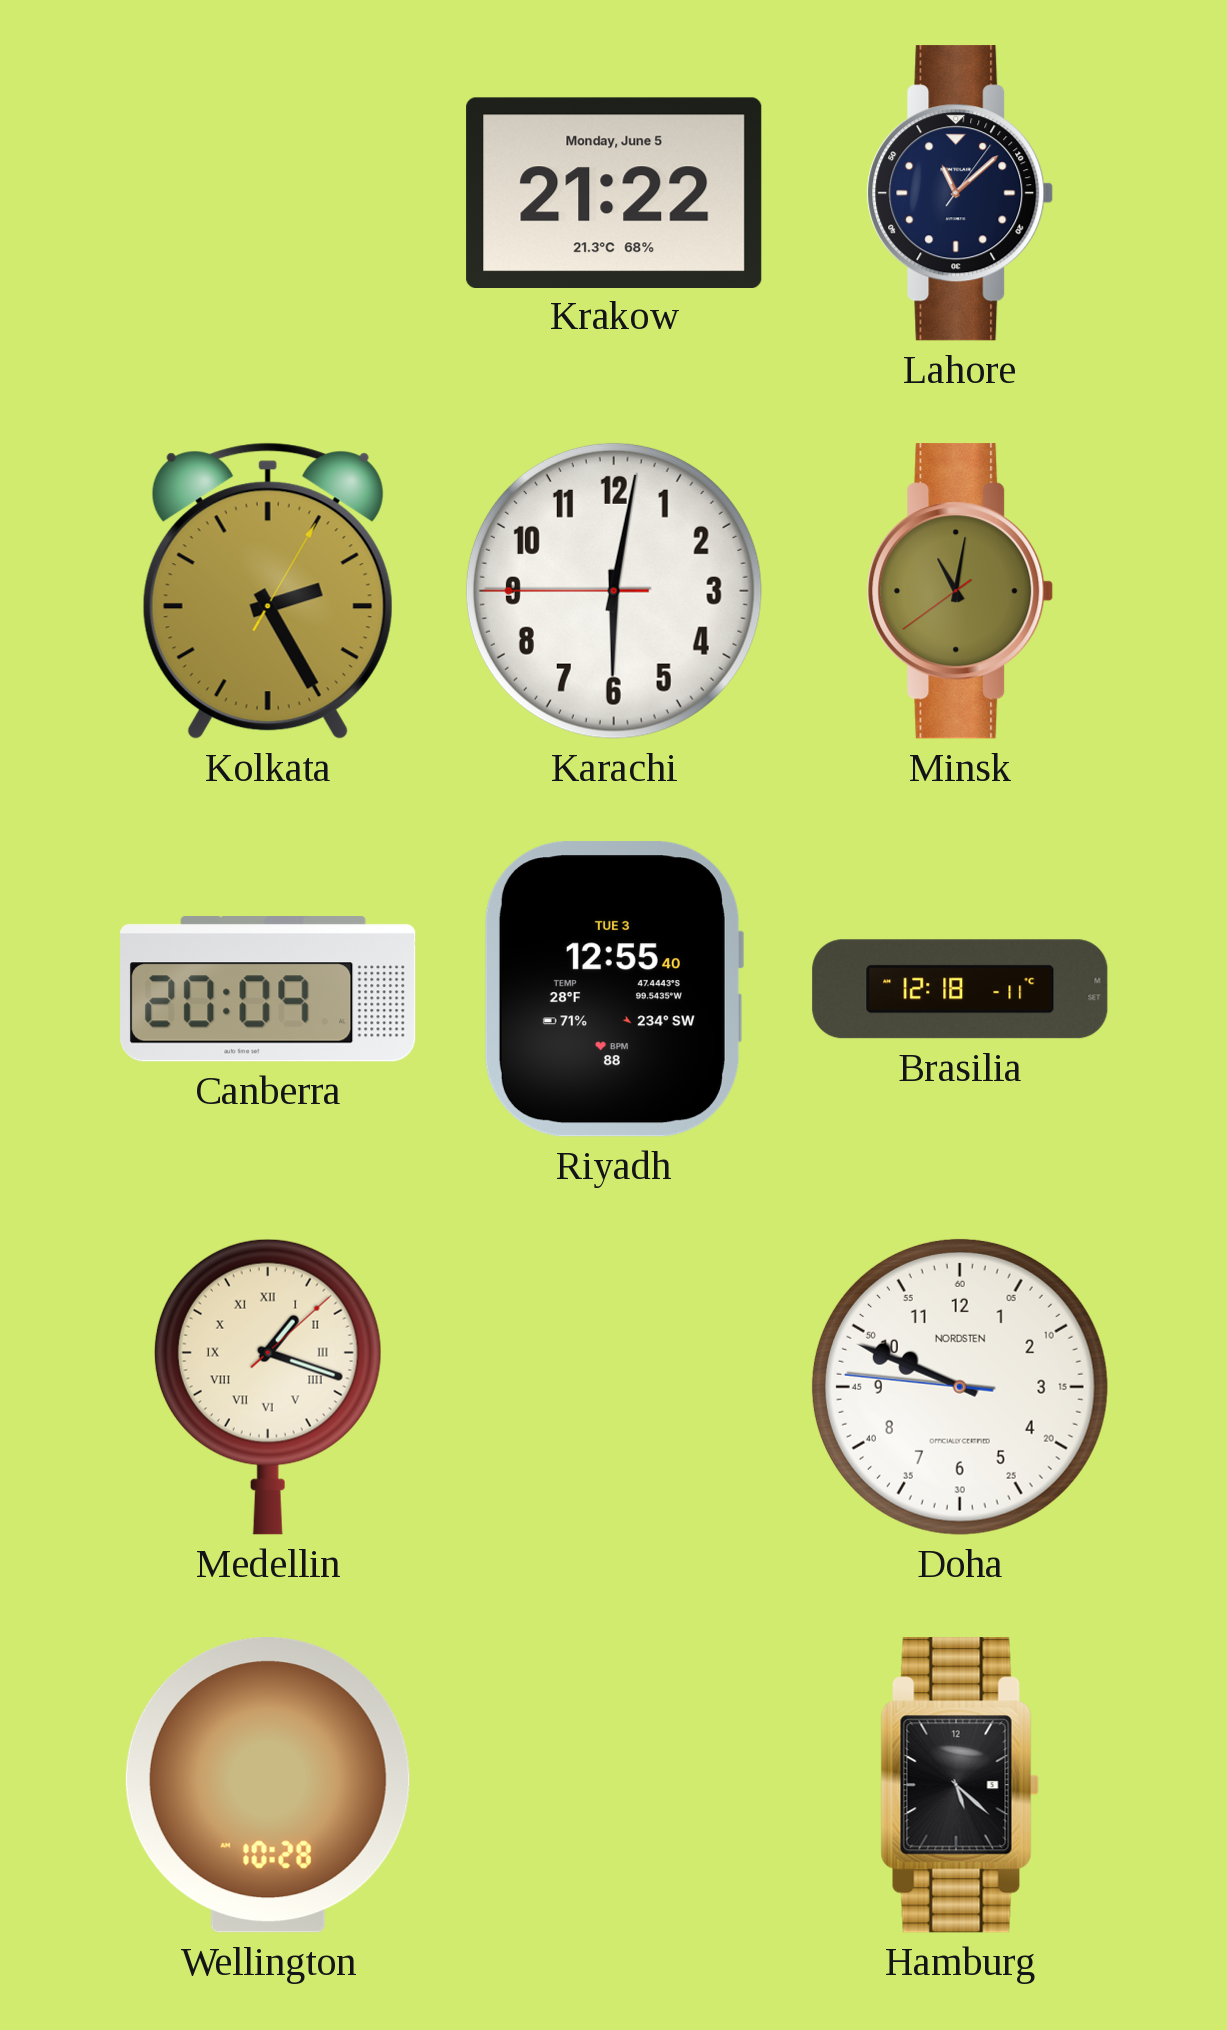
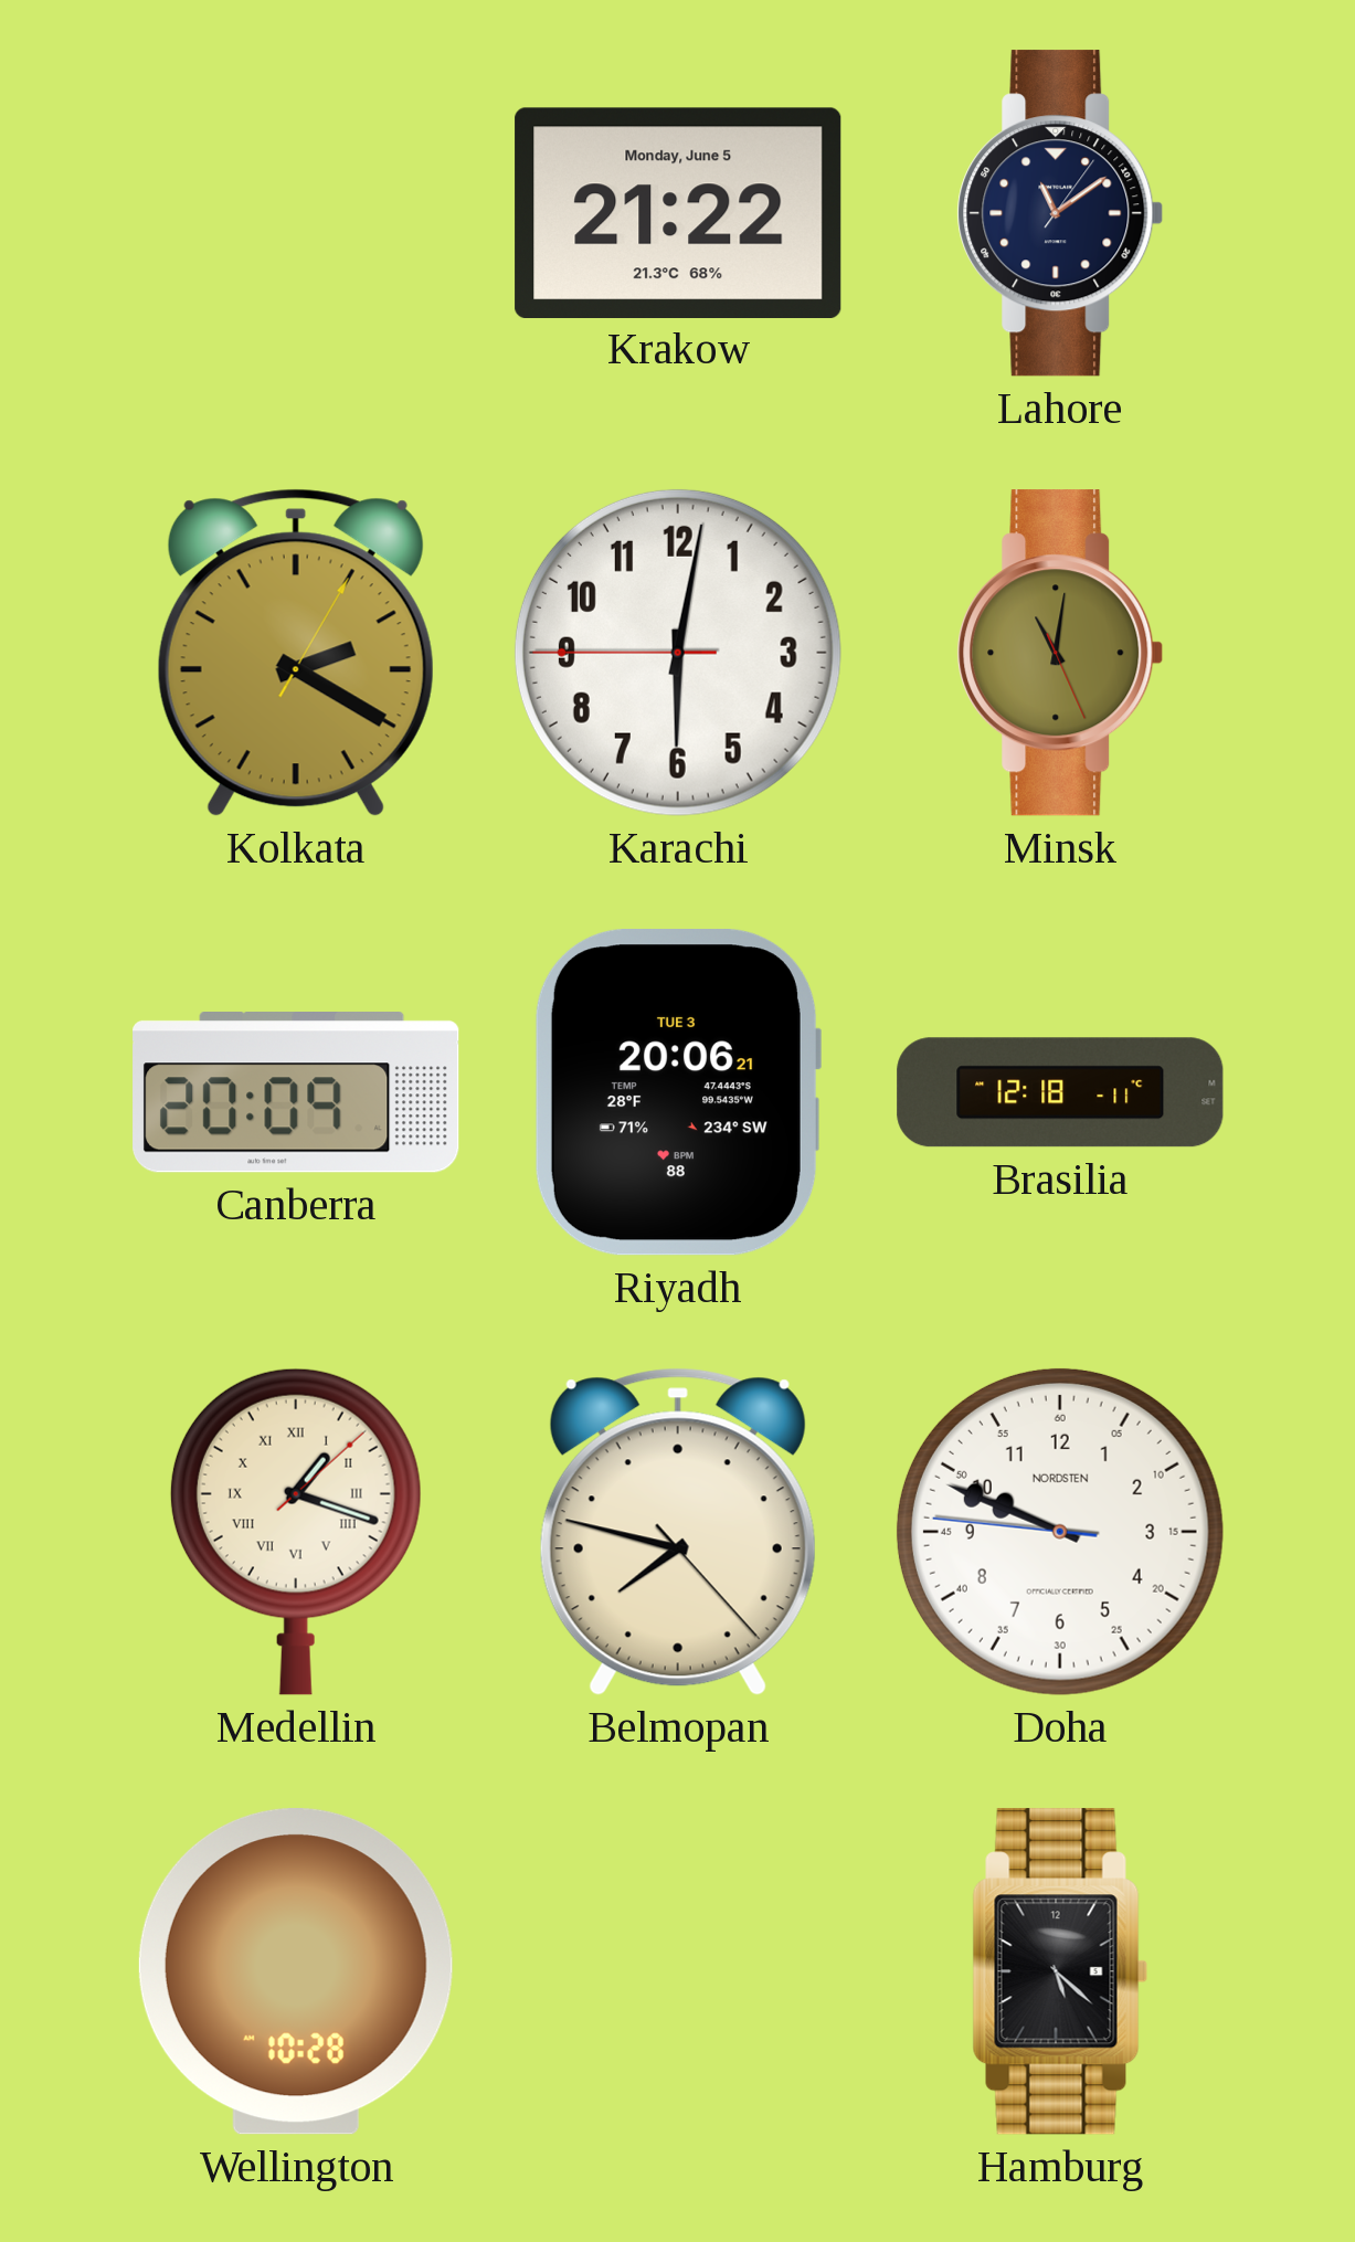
Lahore: 11:08 -> 11:09
Kolkata: 2:25 -> 2:20
Minsk: 11:01:39 -> 11:01:26
Riyadh: 12:55 -> 20:06
Belmopan: none -> 7:47
